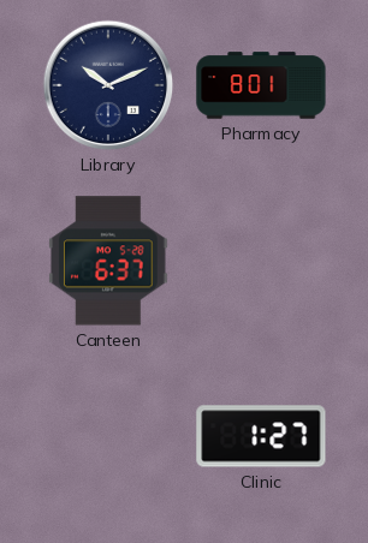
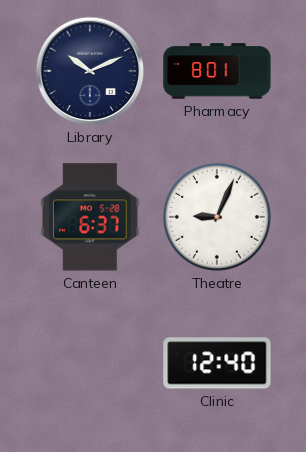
Theatre: none -> 9:04
Clinic: 1:27 -> 12:40
